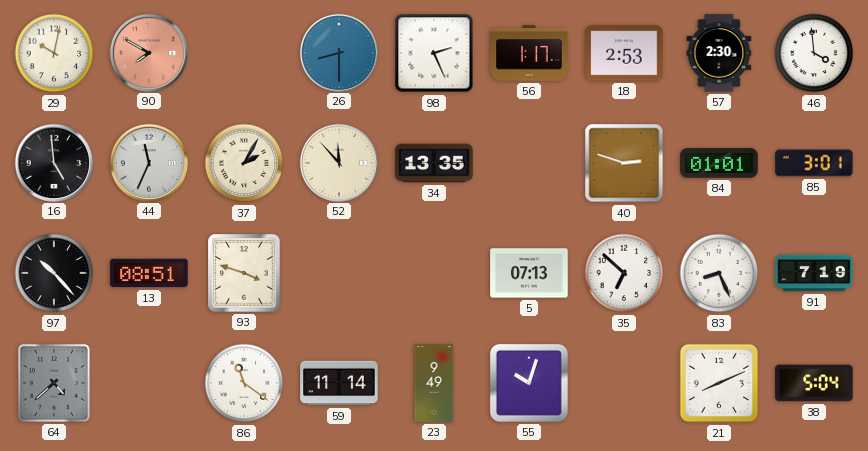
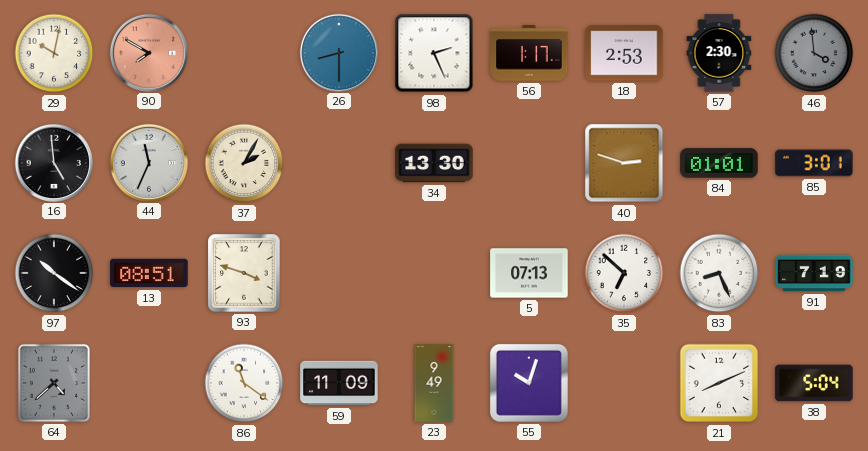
46 dial: white -> grey
52: 11:53 -> none
34: 13:35 -> 13:30
97: 10:23 -> 10:21
59: 11:14 -> 11:09
